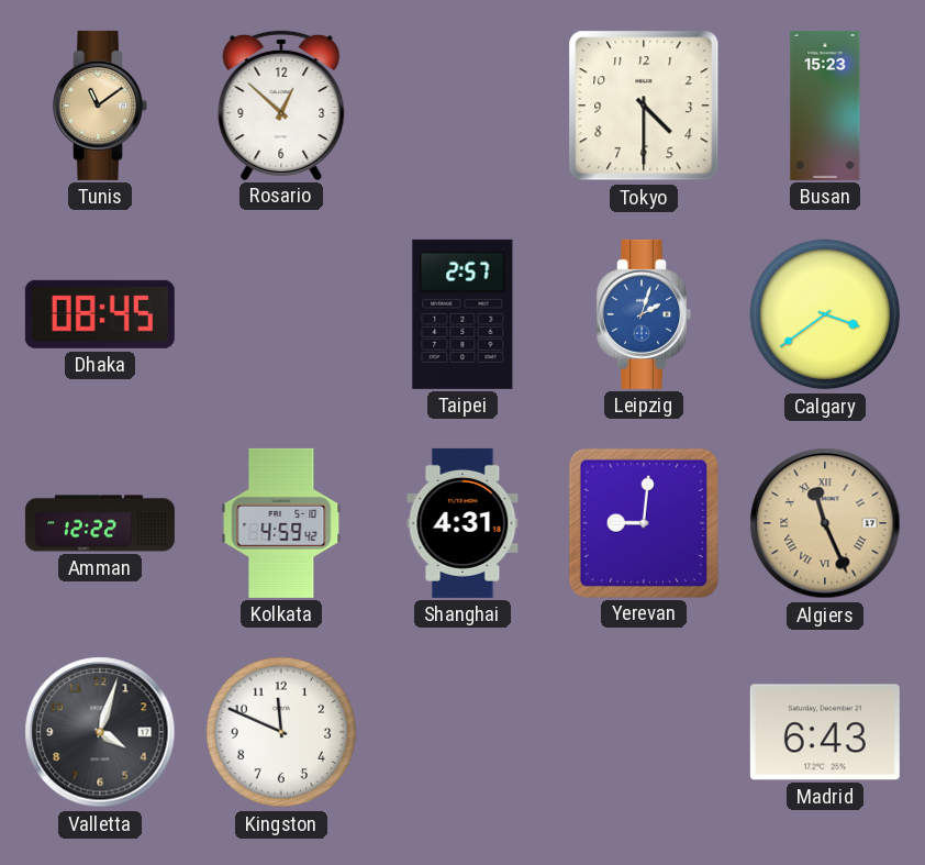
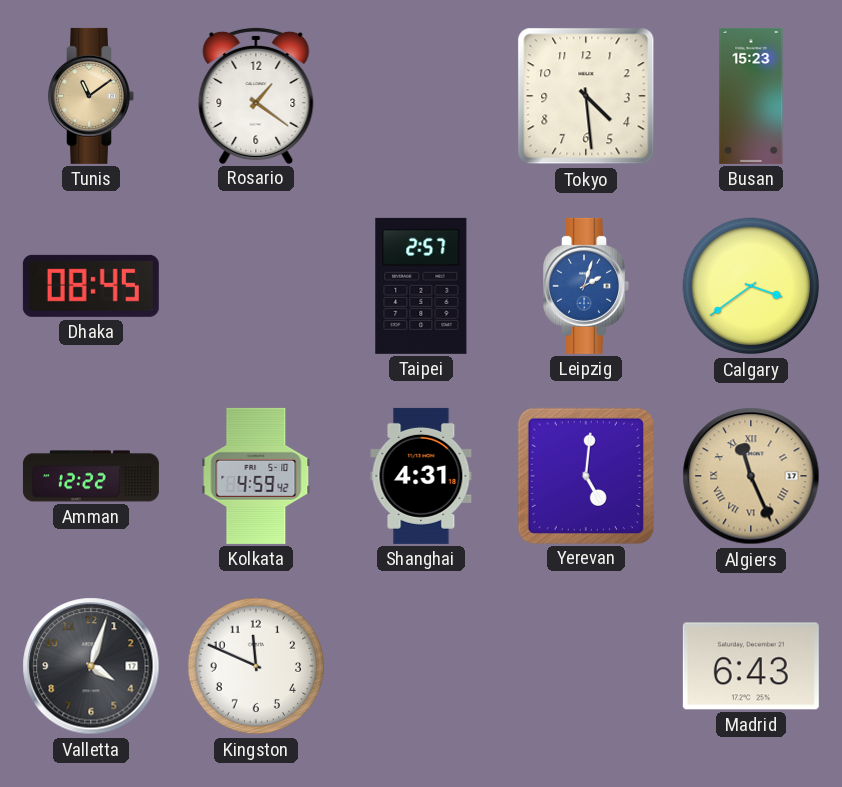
Rosario: 12:52 -> 1:21
Tokyo: 4:30 -> 4:29
Yerevan: 9:01 -> 5:01
